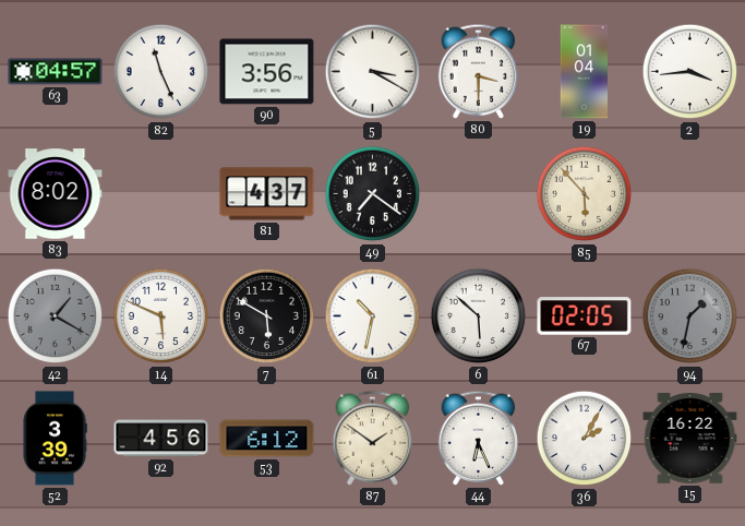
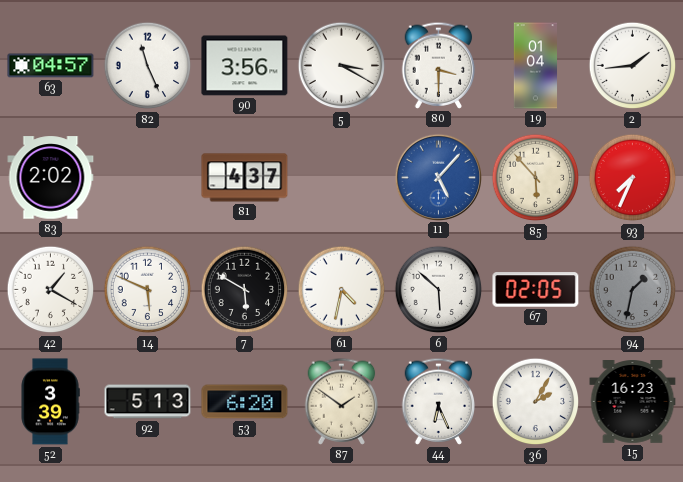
2: 3:44 -> 1:44
83: 8:02 -> 2:02
49: 7:21 -> none
11: none -> 5:07
93: none -> 7:34
42 dial: grey -> white
61: 10:32 -> 4:32
92: 4:56 -> 5:13
53: 6:12 -> 6:20
15: 16:22 -> 16:23
